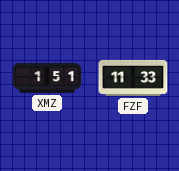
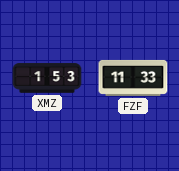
XMZ: 1:51 -> 1:53
